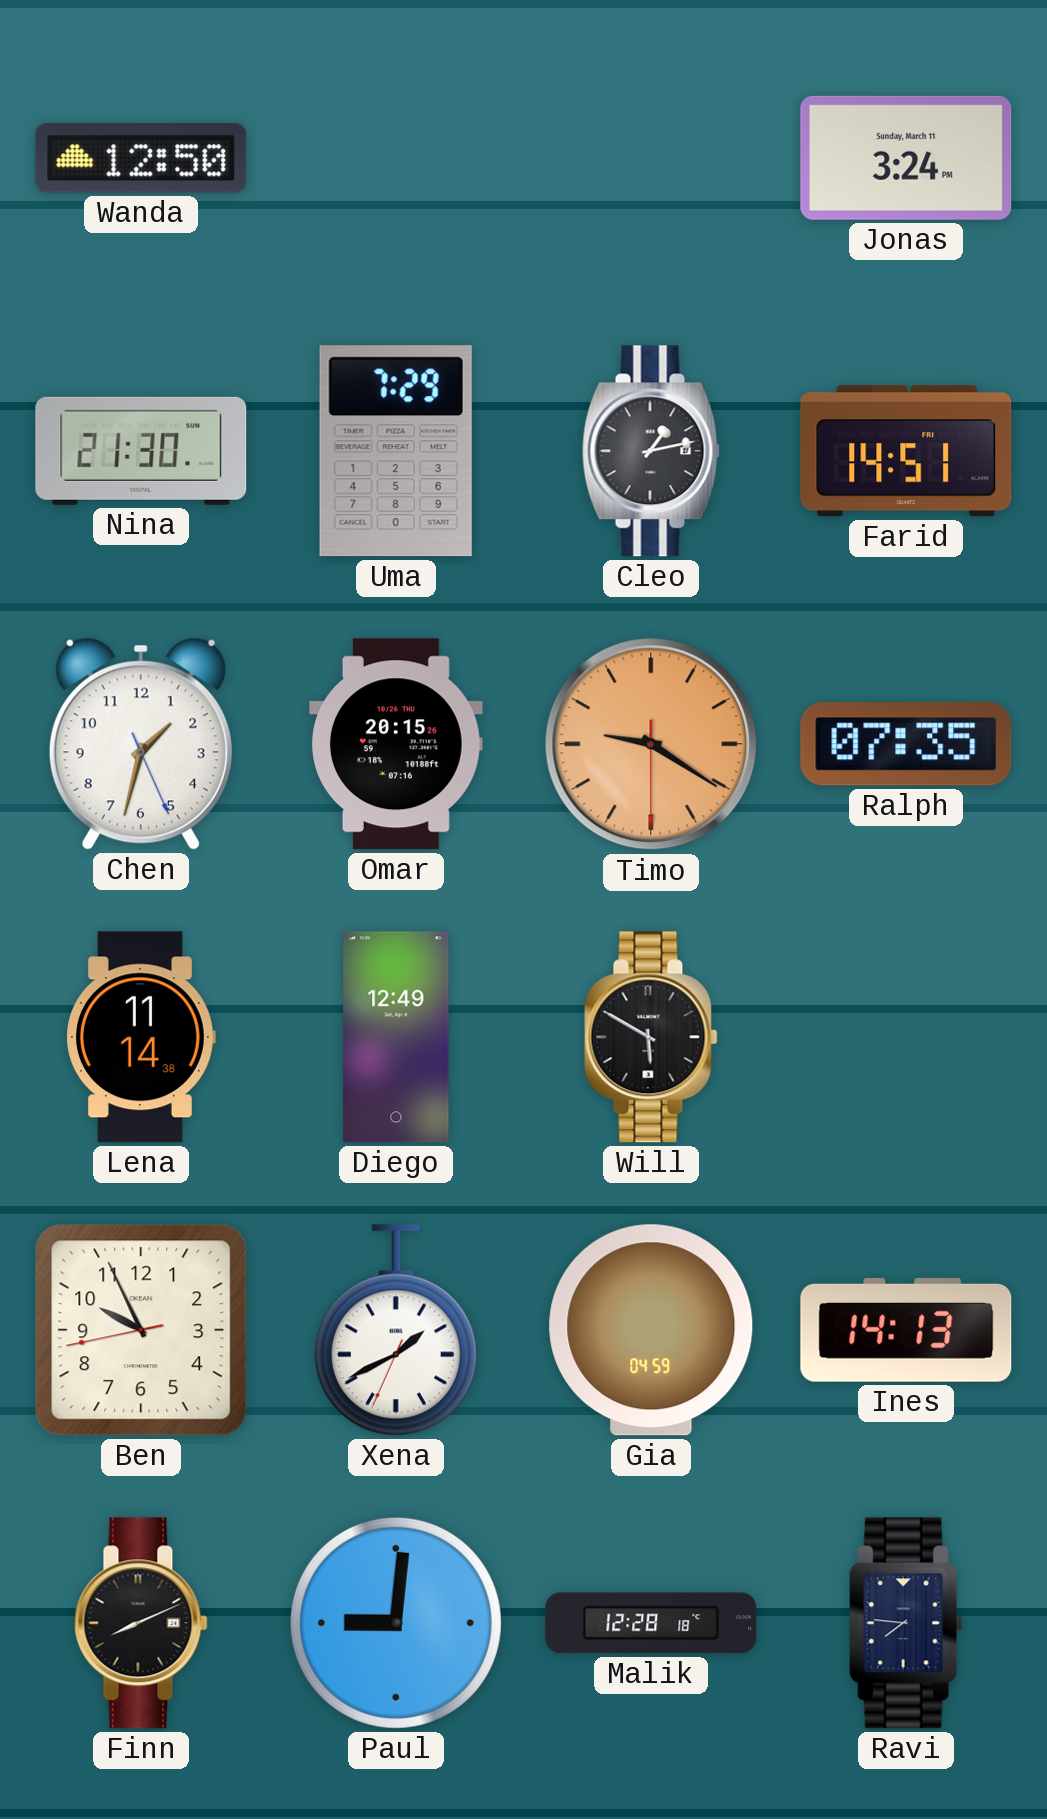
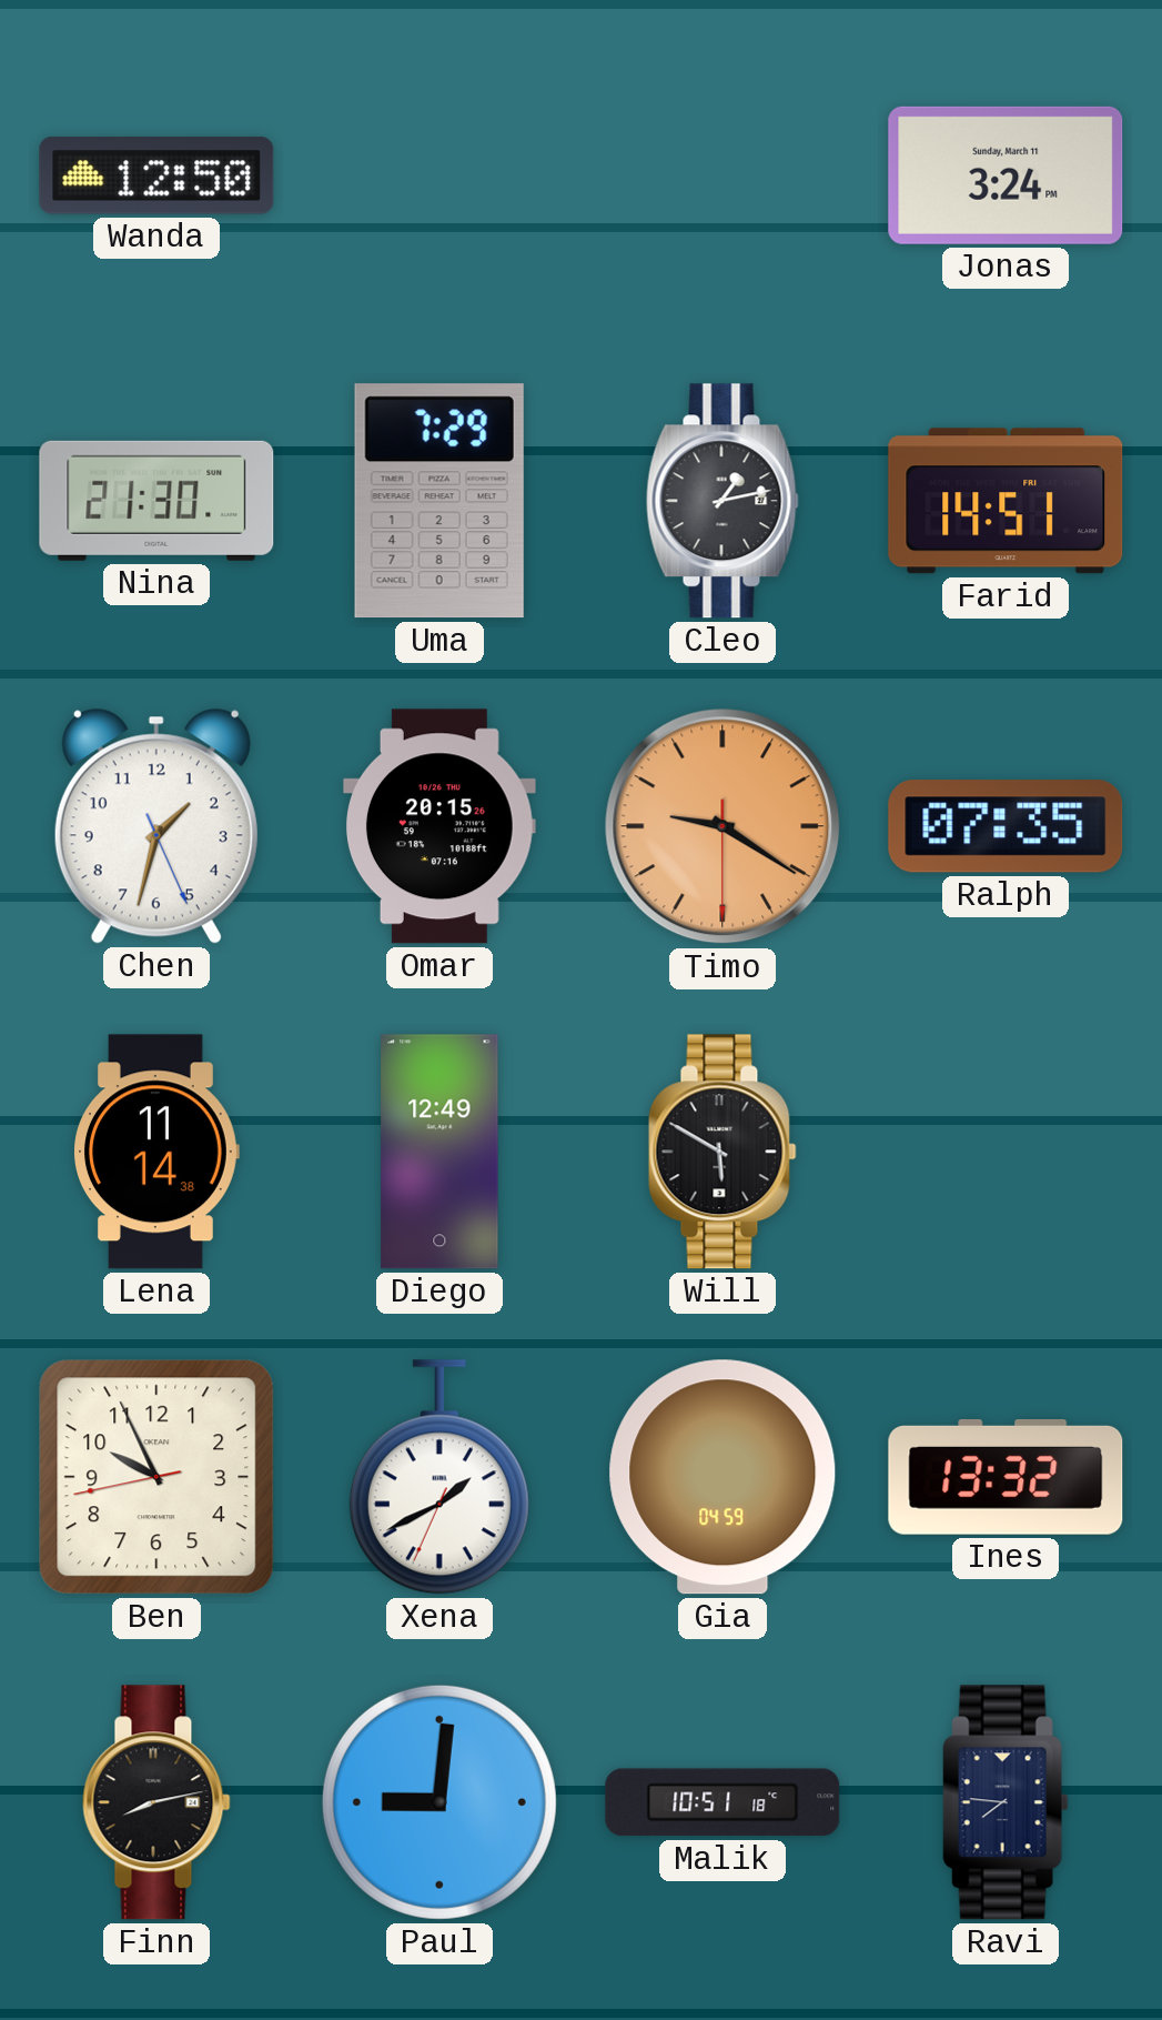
Ines: 14:13 -> 13:32
Finn: 8:11 -> 8:13
Malik: 12:28 -> 10:51
